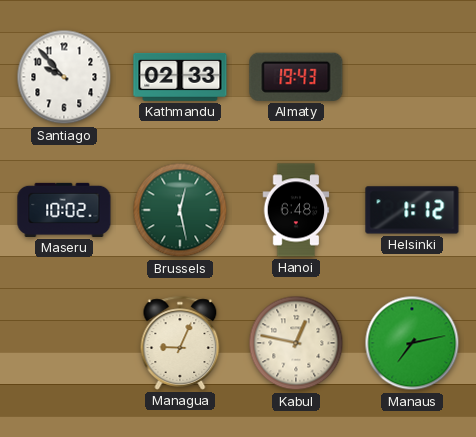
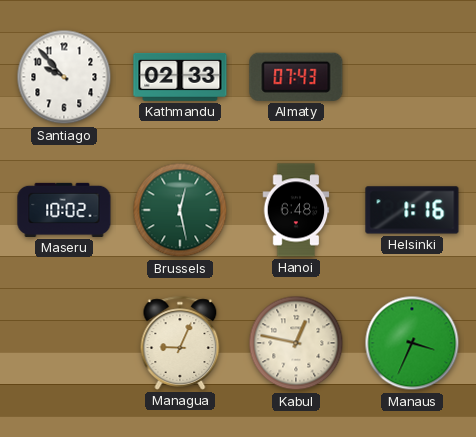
Almaty: 19:43 -> 07:43
Helsinki: 1:12 -> 1:16
Manaus: 7:13 -> 3:34
